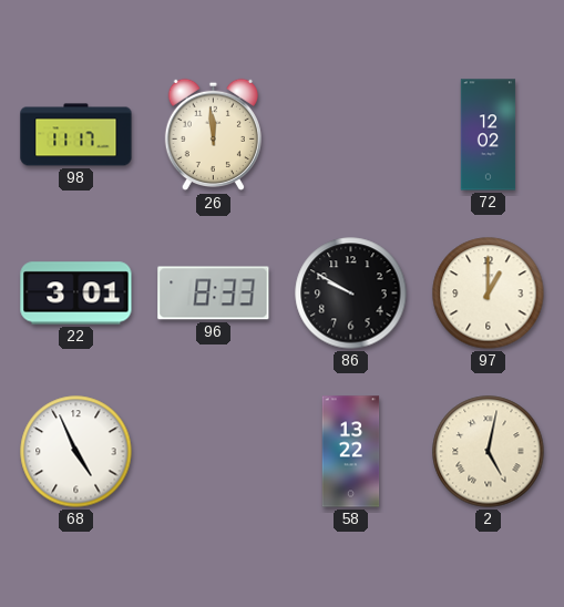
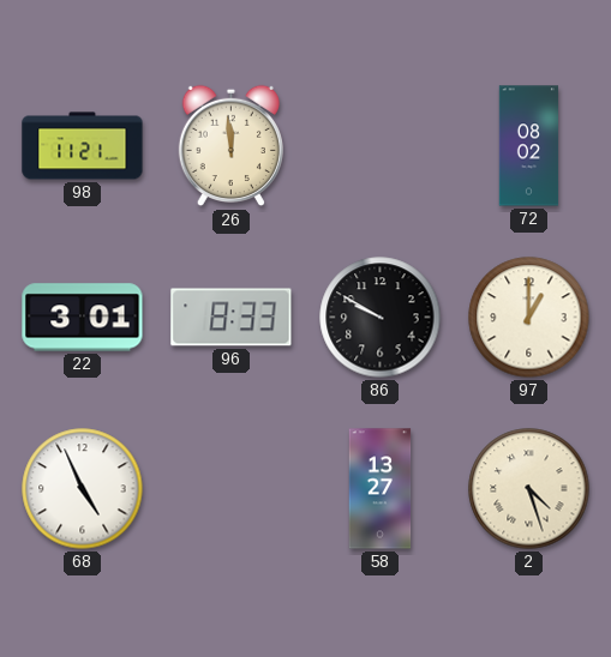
98: 11:17 -> 11:21
72: 12:02 -> 08:02
58: 13:22 -> 13:27
2: 5:02 -> 4:27
